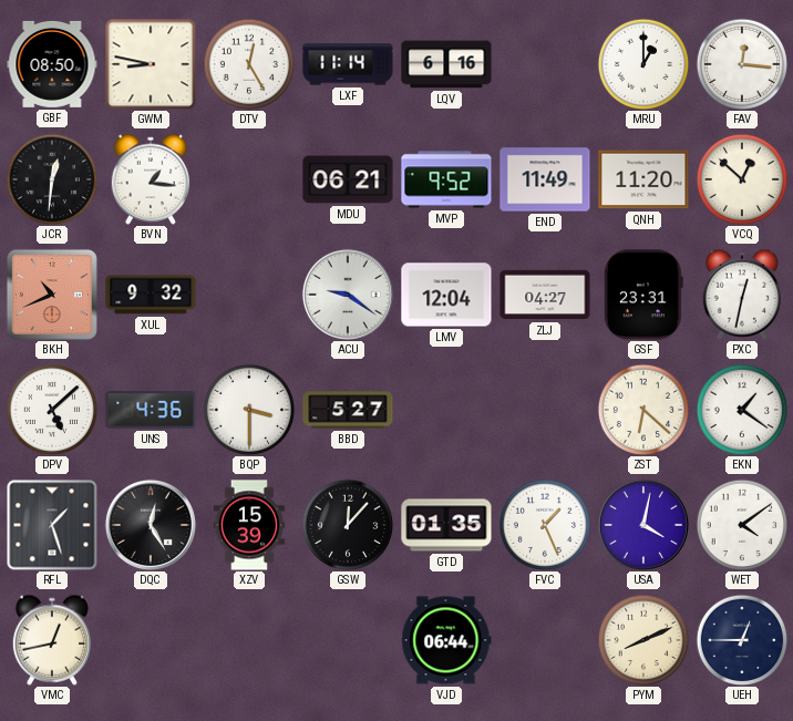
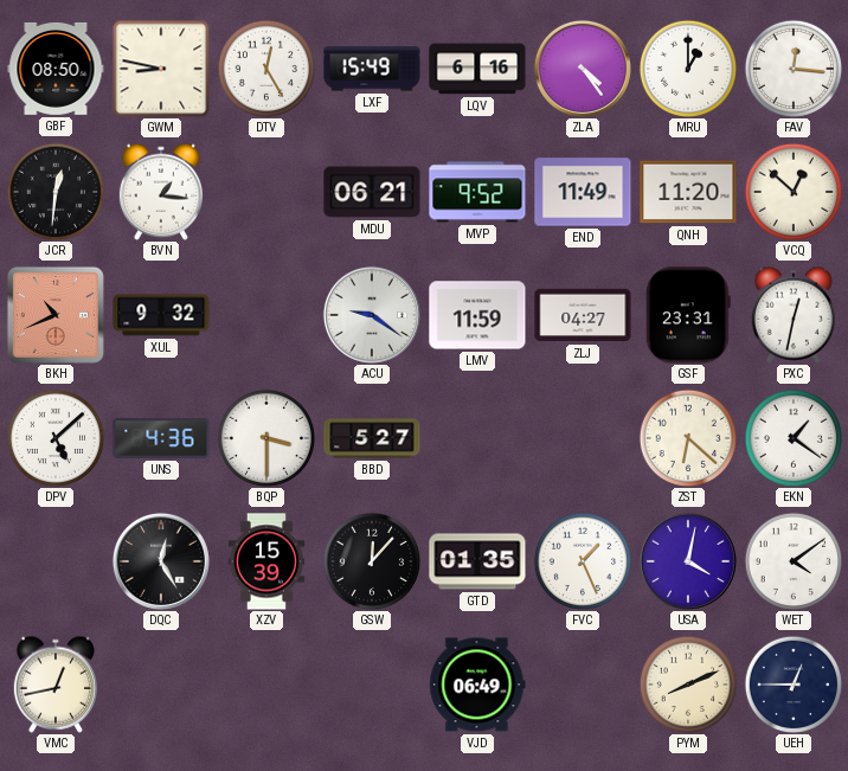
LXF: 11:14 -> 15:49
ZLA: none -> 4:24
LMV: 12:04 -> 11:59
RFL: 1:27 -> none
VJD: 06:44 -> 06:49
